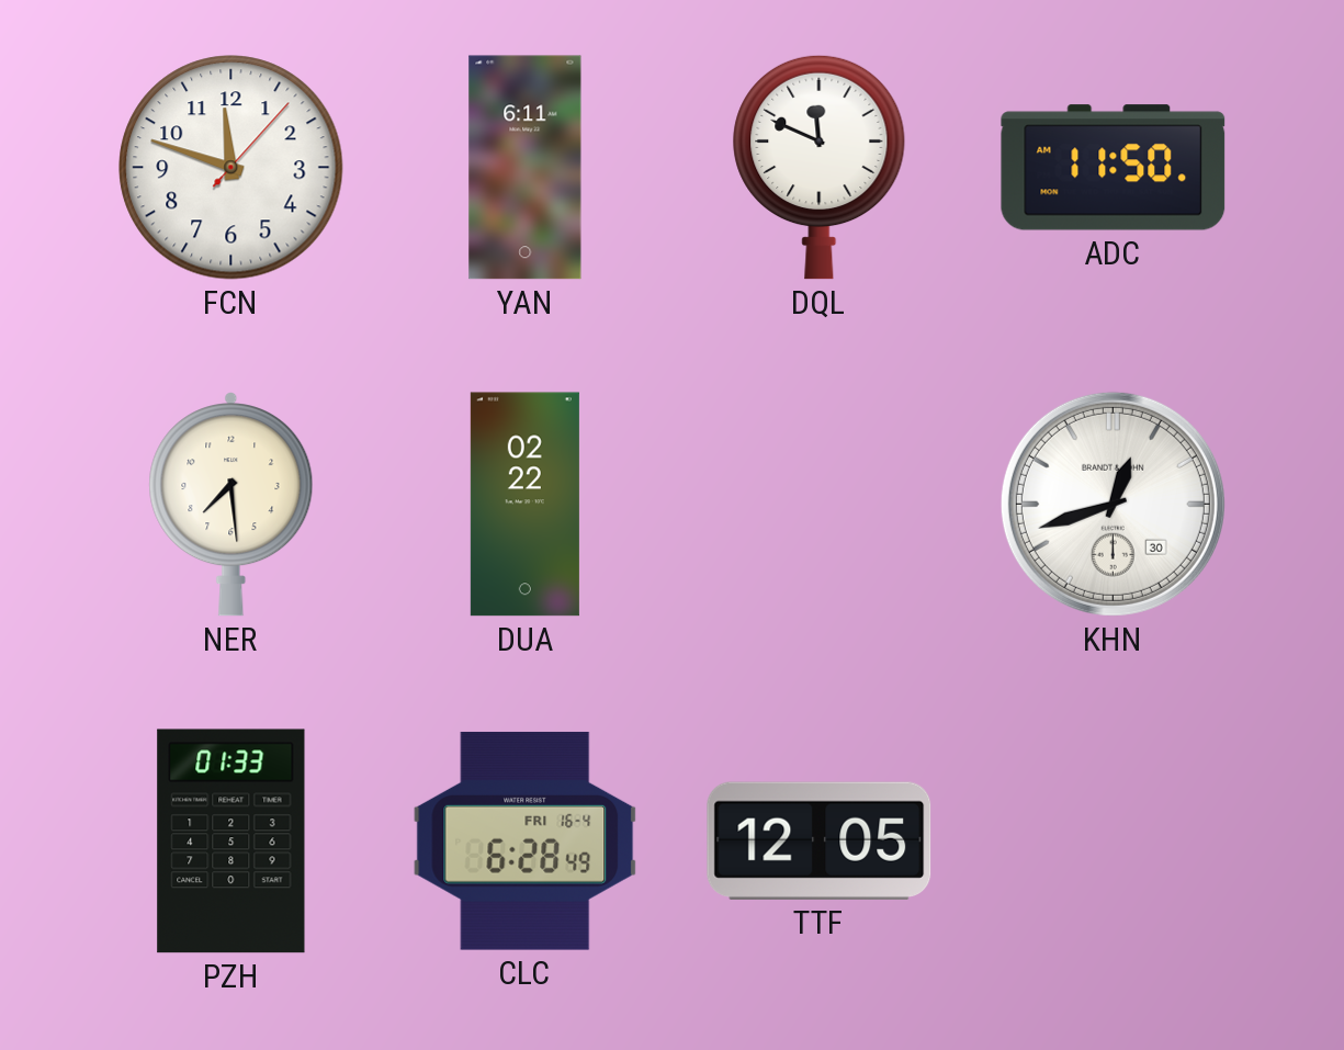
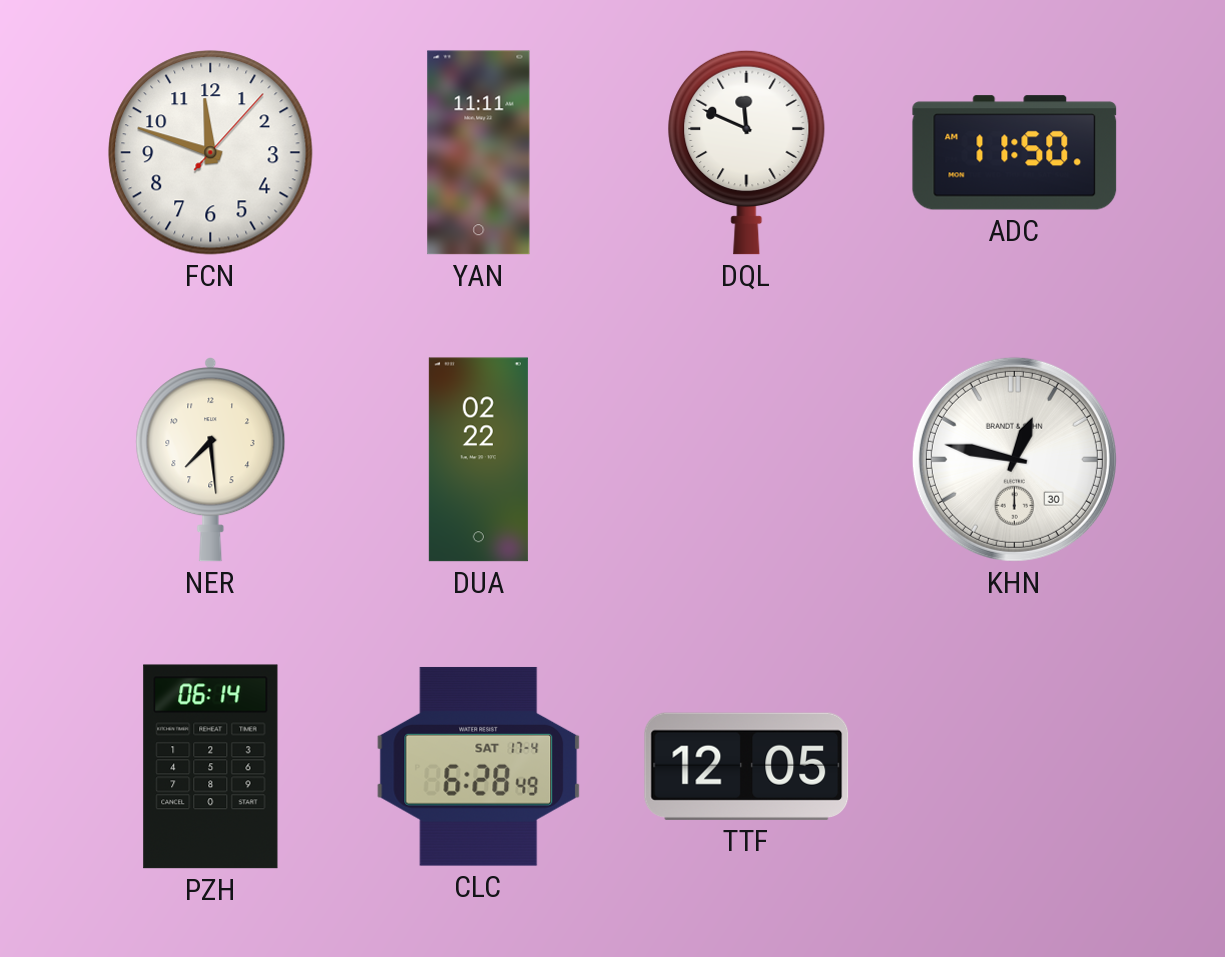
YAN: 6:11 -> 11:11
KHN: 12:42 -> 12:47
PZH: 01:33 -> 06:14
CLC date: FRI 16-4 -> SAT 17-4
